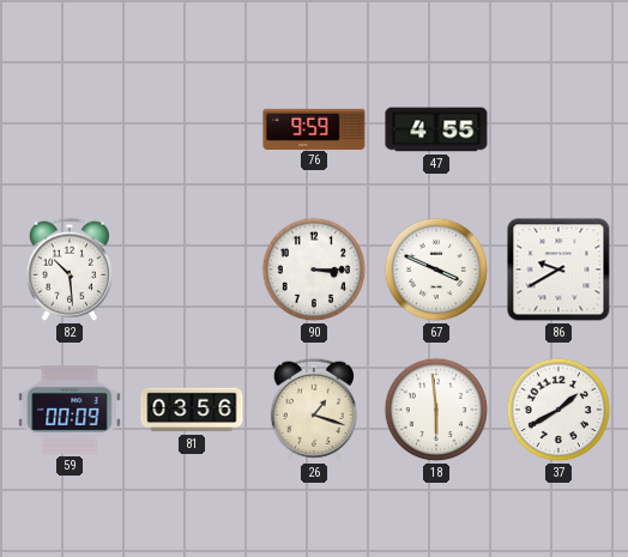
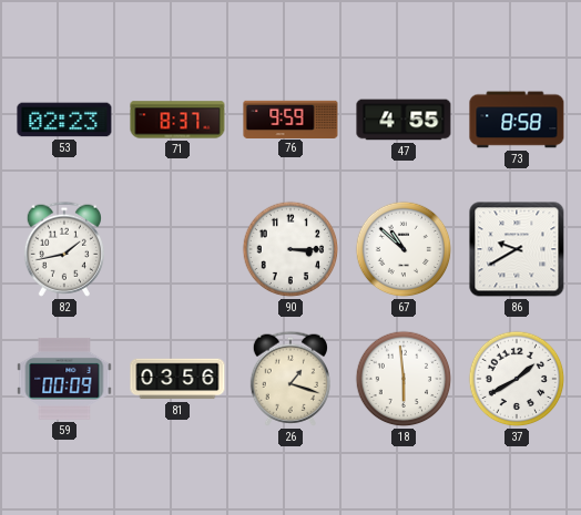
53: none -> 02:23
71: none -> 8:37
73: none -> 8:58
82: 10:29 -> 1:43
67: 3:49 -> 10:52
